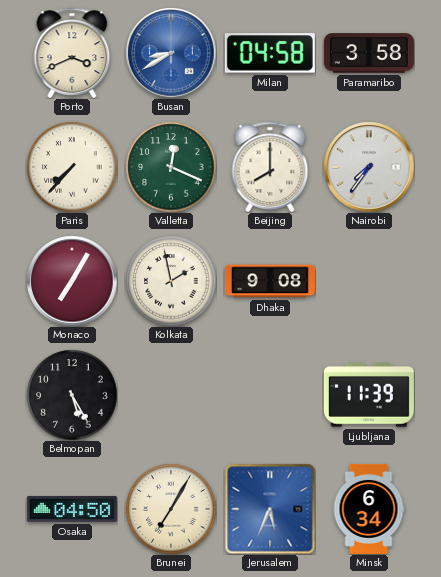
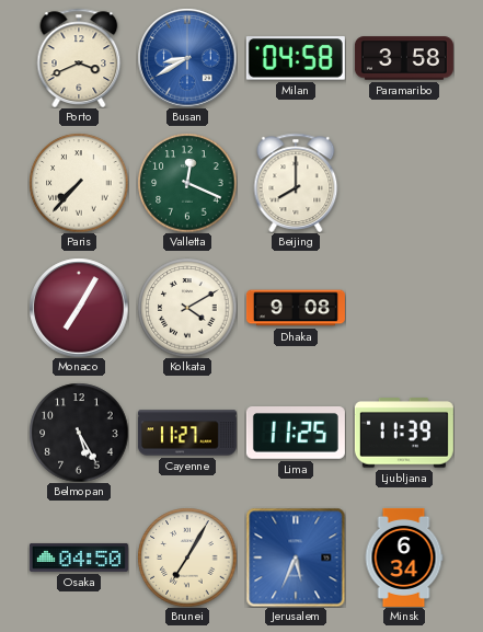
Nairobi: 7:36 -> none
Kolkata: 1:58 -> 4:10
Cayenne: none -> 11:27
Lima: none -> 11:25
